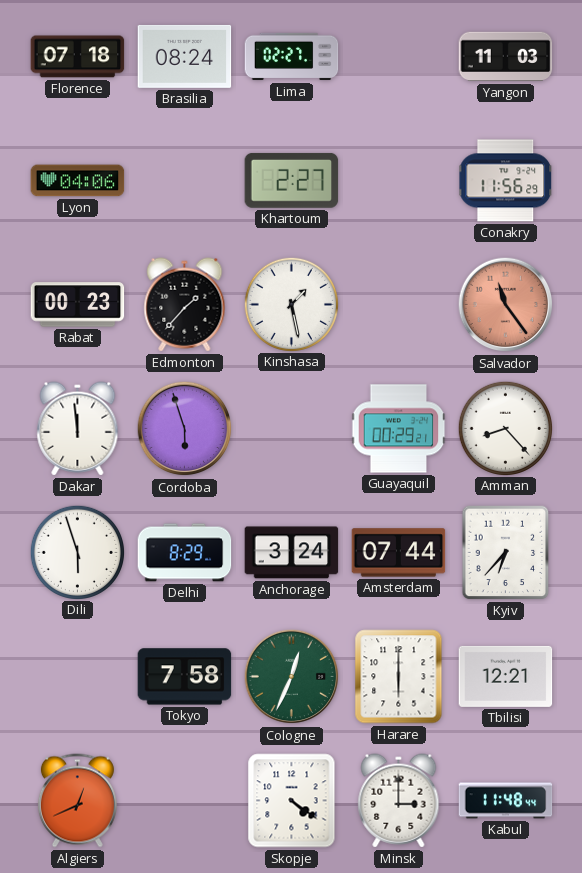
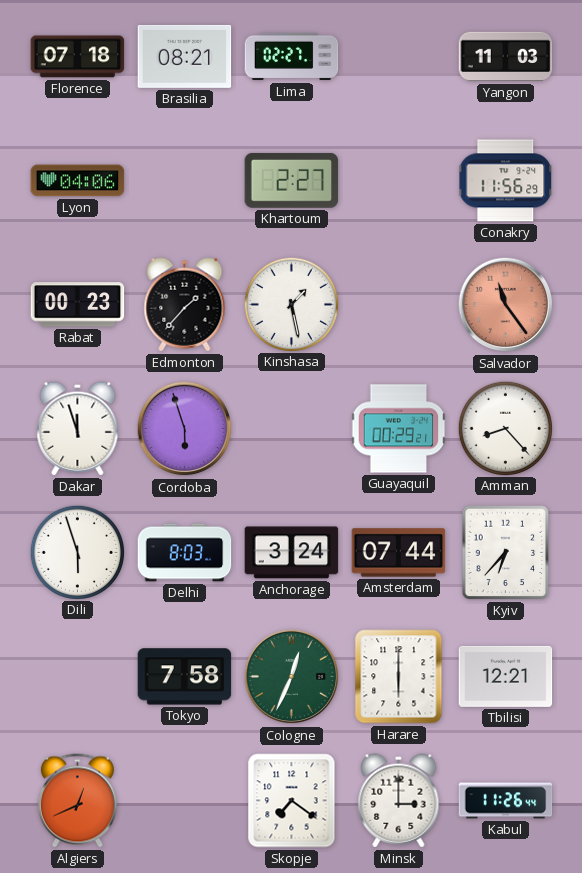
Brasilia: 08:24 -> 08:21
Dakar: 11:59 -> 11:57
Delhi: 8:29 -> 8:03
Skopje: 4:21 -> 7:21
Kabul: 11:48 -> 11:26
